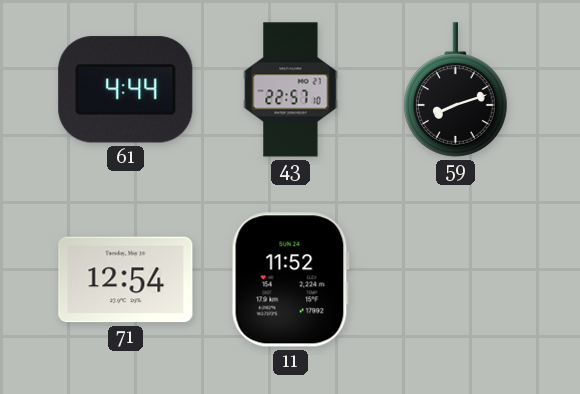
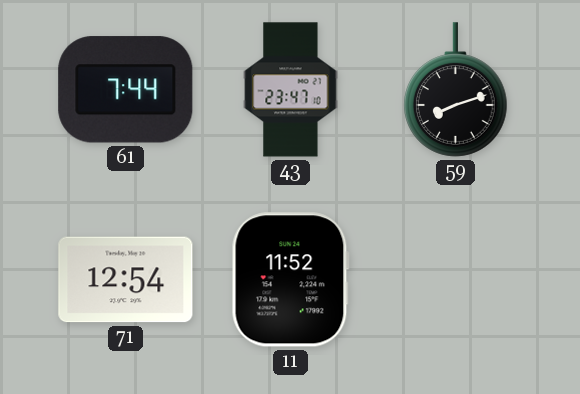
61: 4:44 -> 7:44
43: 22:57 -> 23:47
